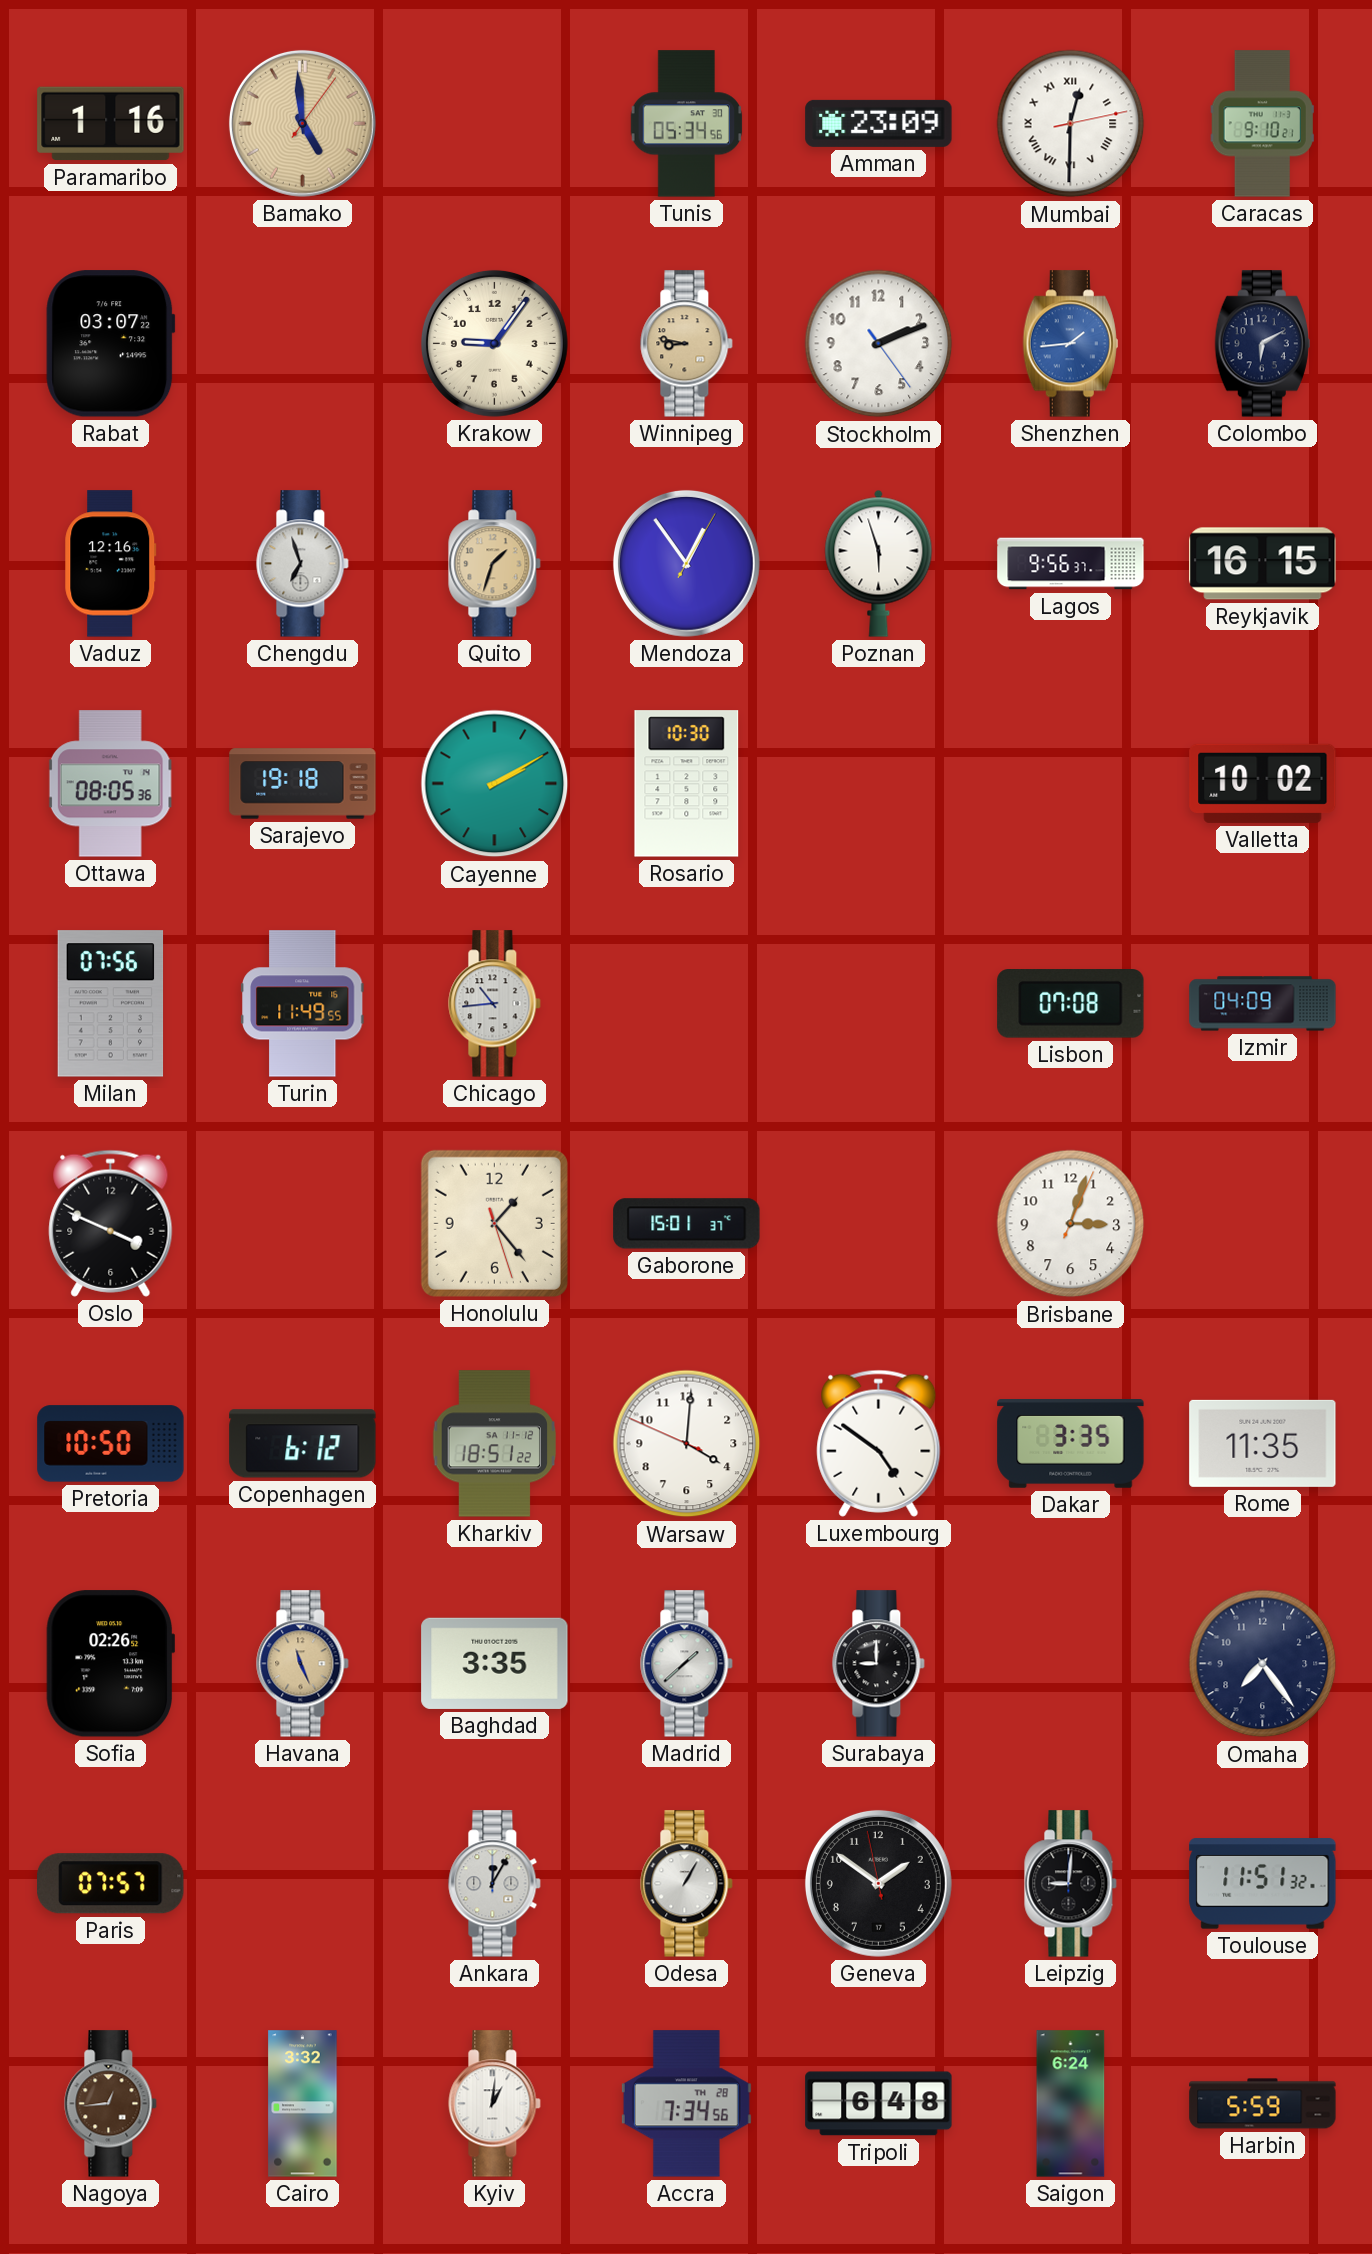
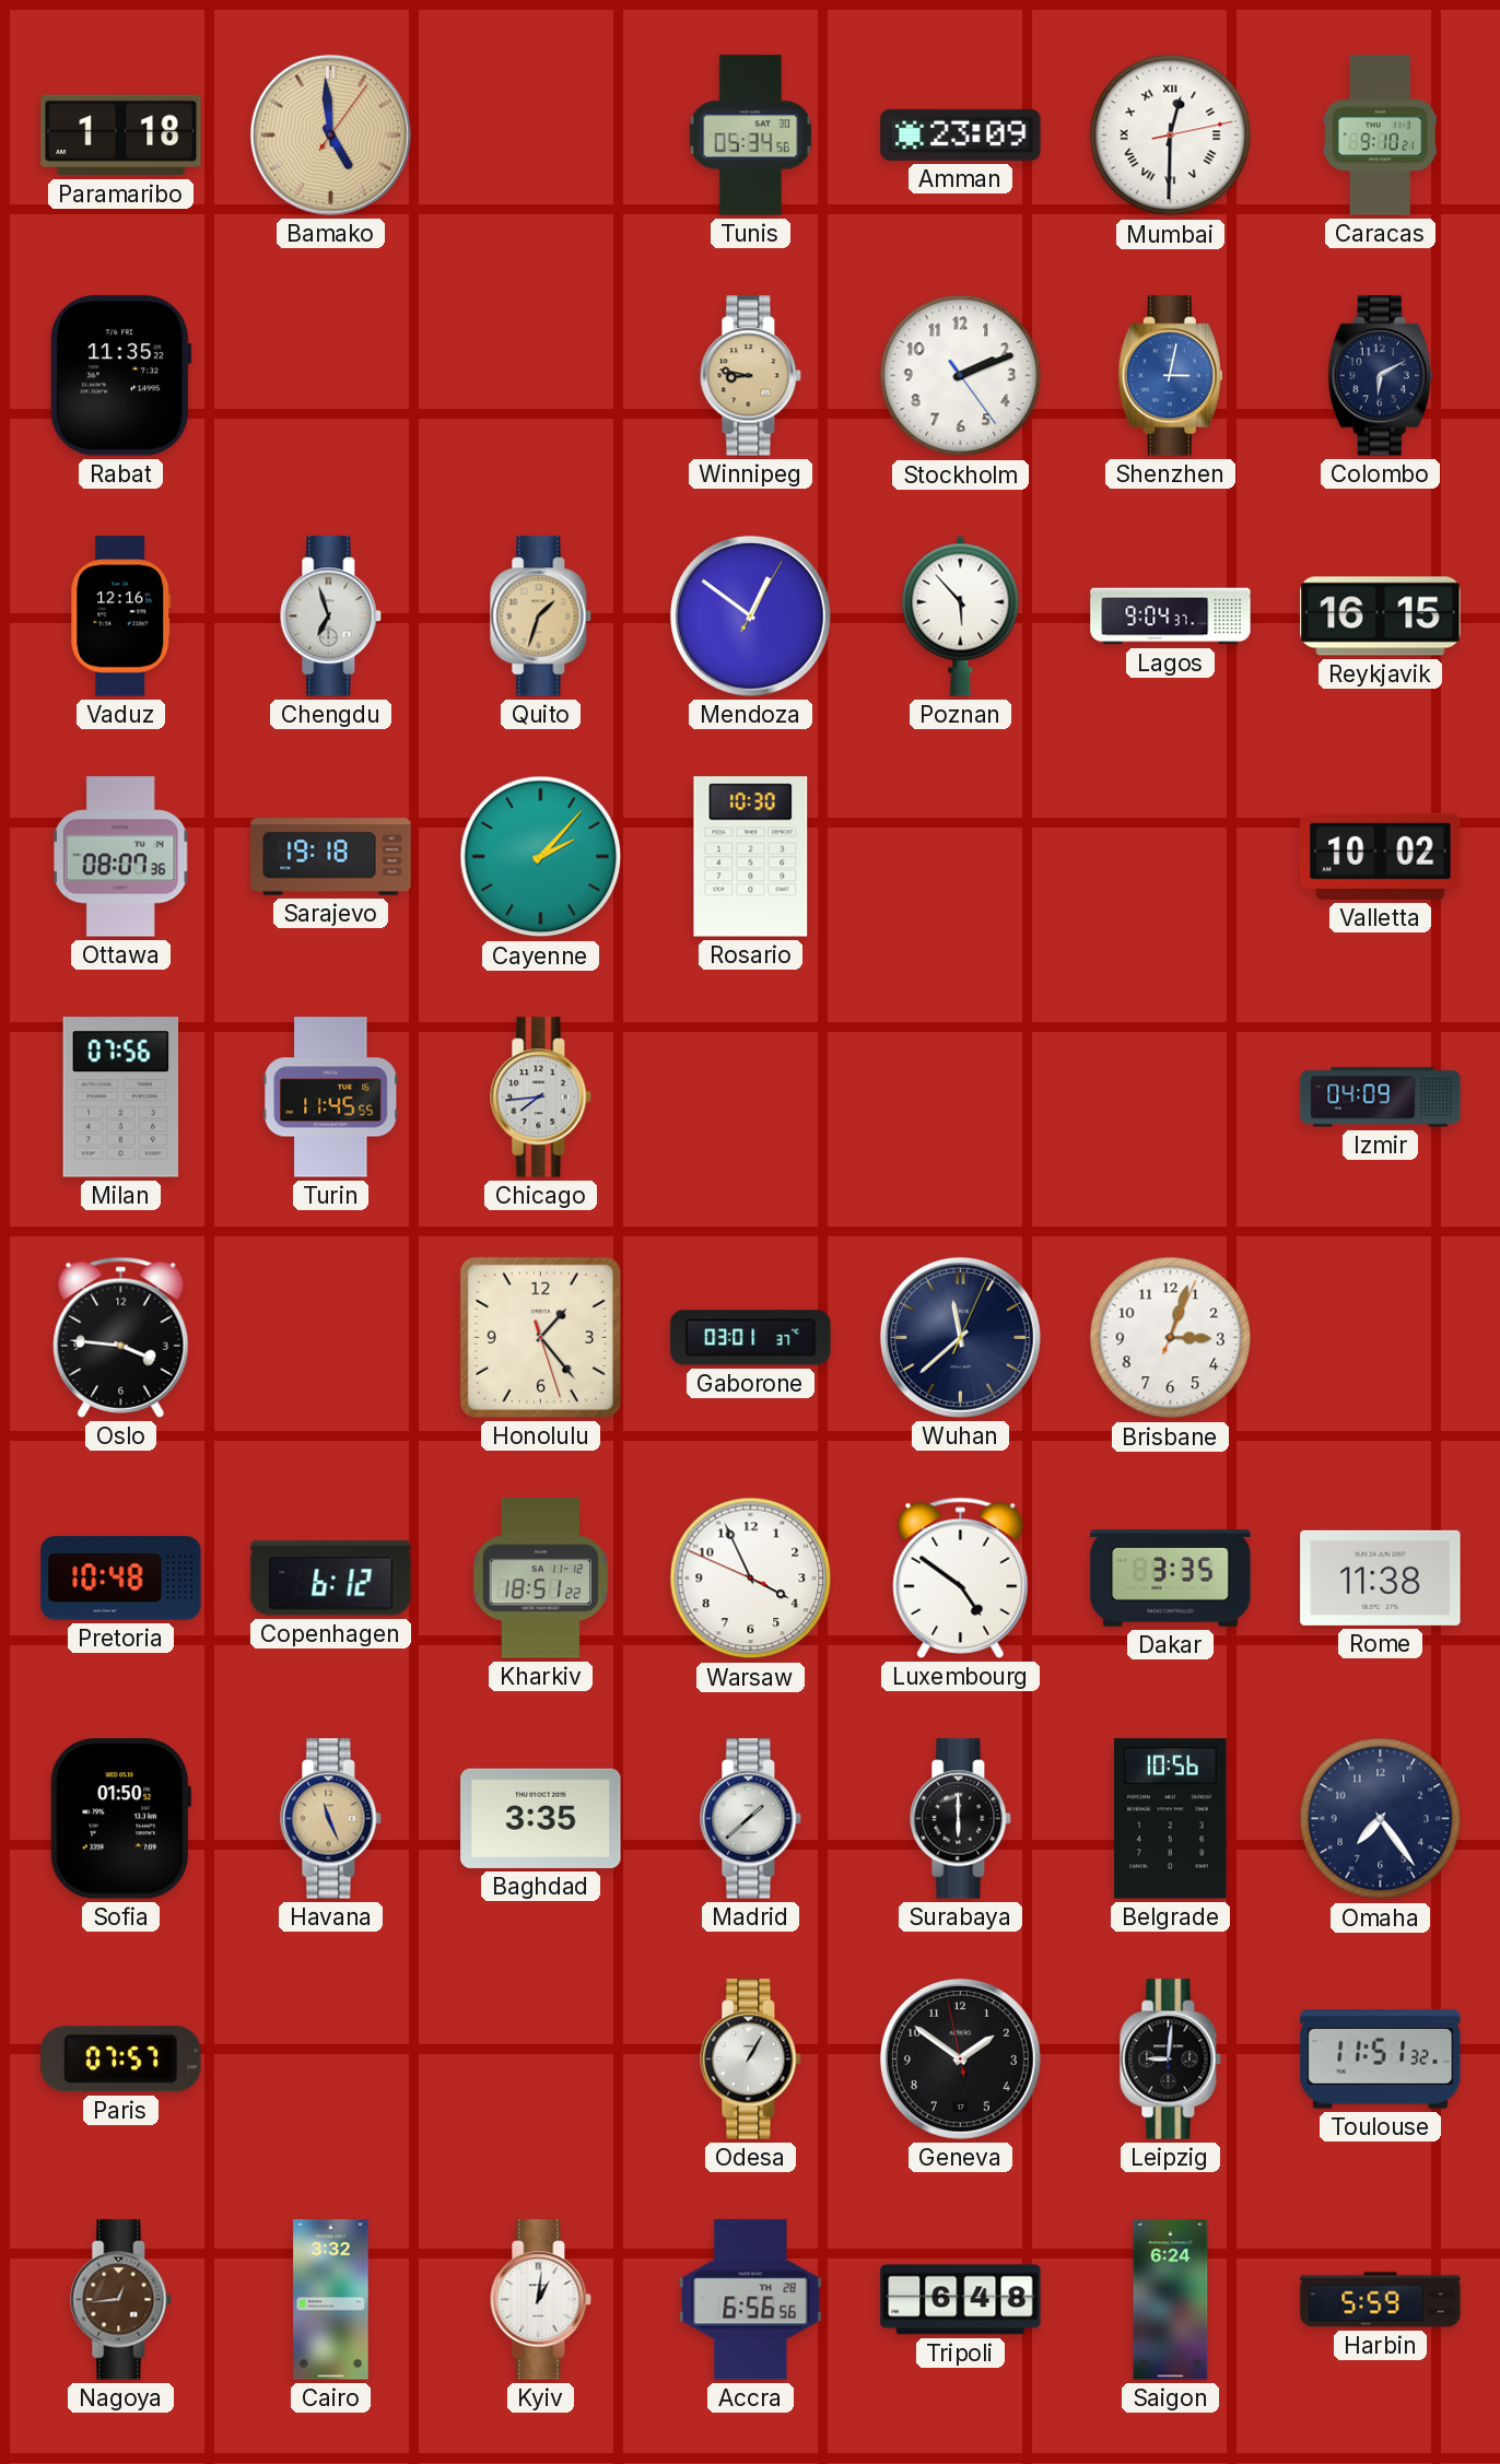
Paramaribo: 1:16 -> 1:18
Rabat: 03:07 -> 11:35
Krakow: 9:06 -> none
Shenzhen: 1:44 -> 3:02
Mendoza: 12:54 -> 12:51
Poznan: 5:57 -> 5:53
Lagos: 9:56 -> 9:04
Ottawa: 08:05 -> 08:07
Cayenne: 2:10 -> 2:07
Turin: 11:49 -> 11:45
Chicago: 10:44 -> 7:44
Lisbon: 07:08 -> none
Oslo: 3:49 -> 3:46
Gaborone: 15:01 -> 03:01
Wuhan: none -> 11:38
Pretoria: 10:50 -> 10:48
Warsaw: 4:00 -> 3:55
Rome: 11:35 -> 11:38
Sofia: 02:26 -> 01:50
Surabaya: 9:00 -> 6:00
Belgrade: none -> 10:56
Ankara: 12:05 -> none
Accra: 7:34 -> 6:56
